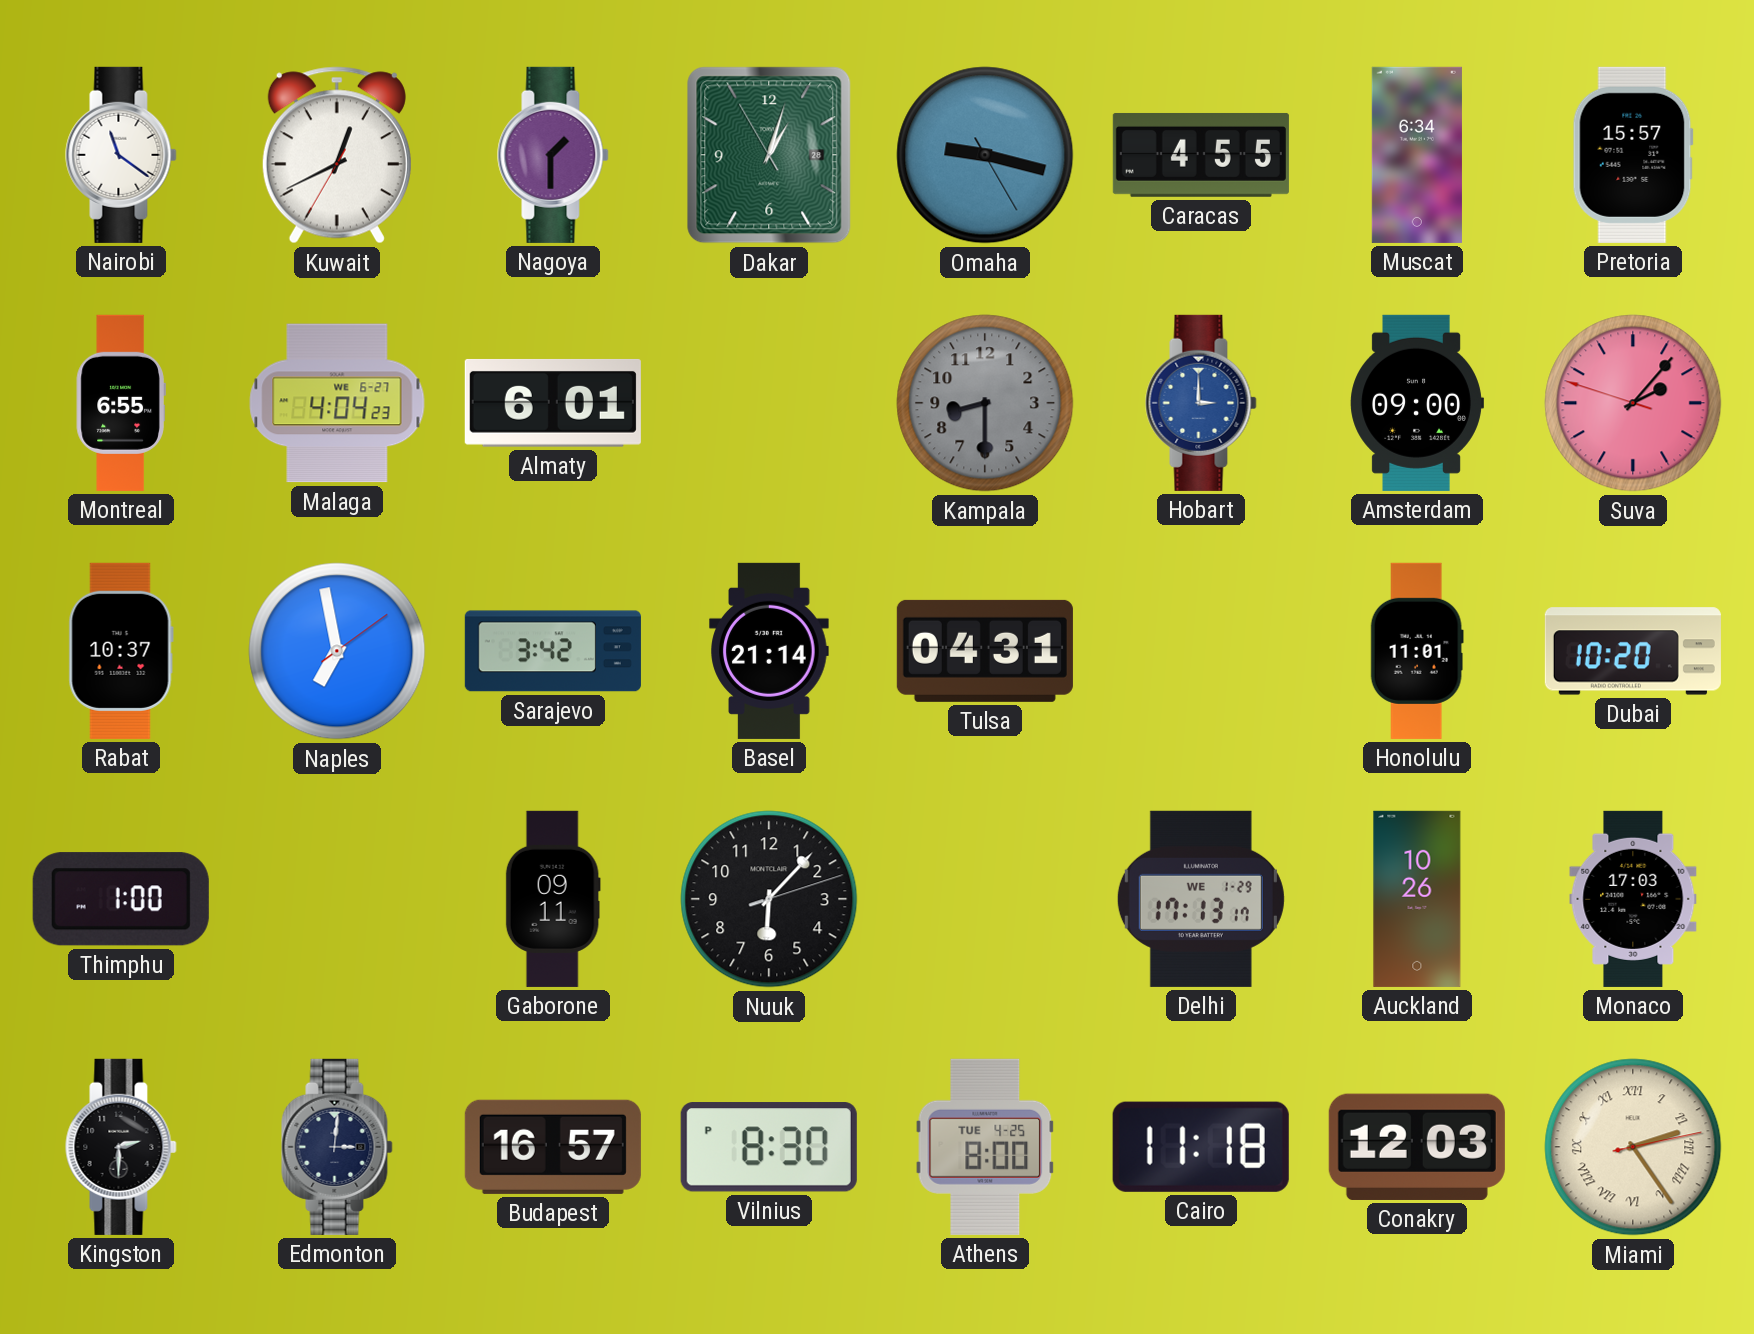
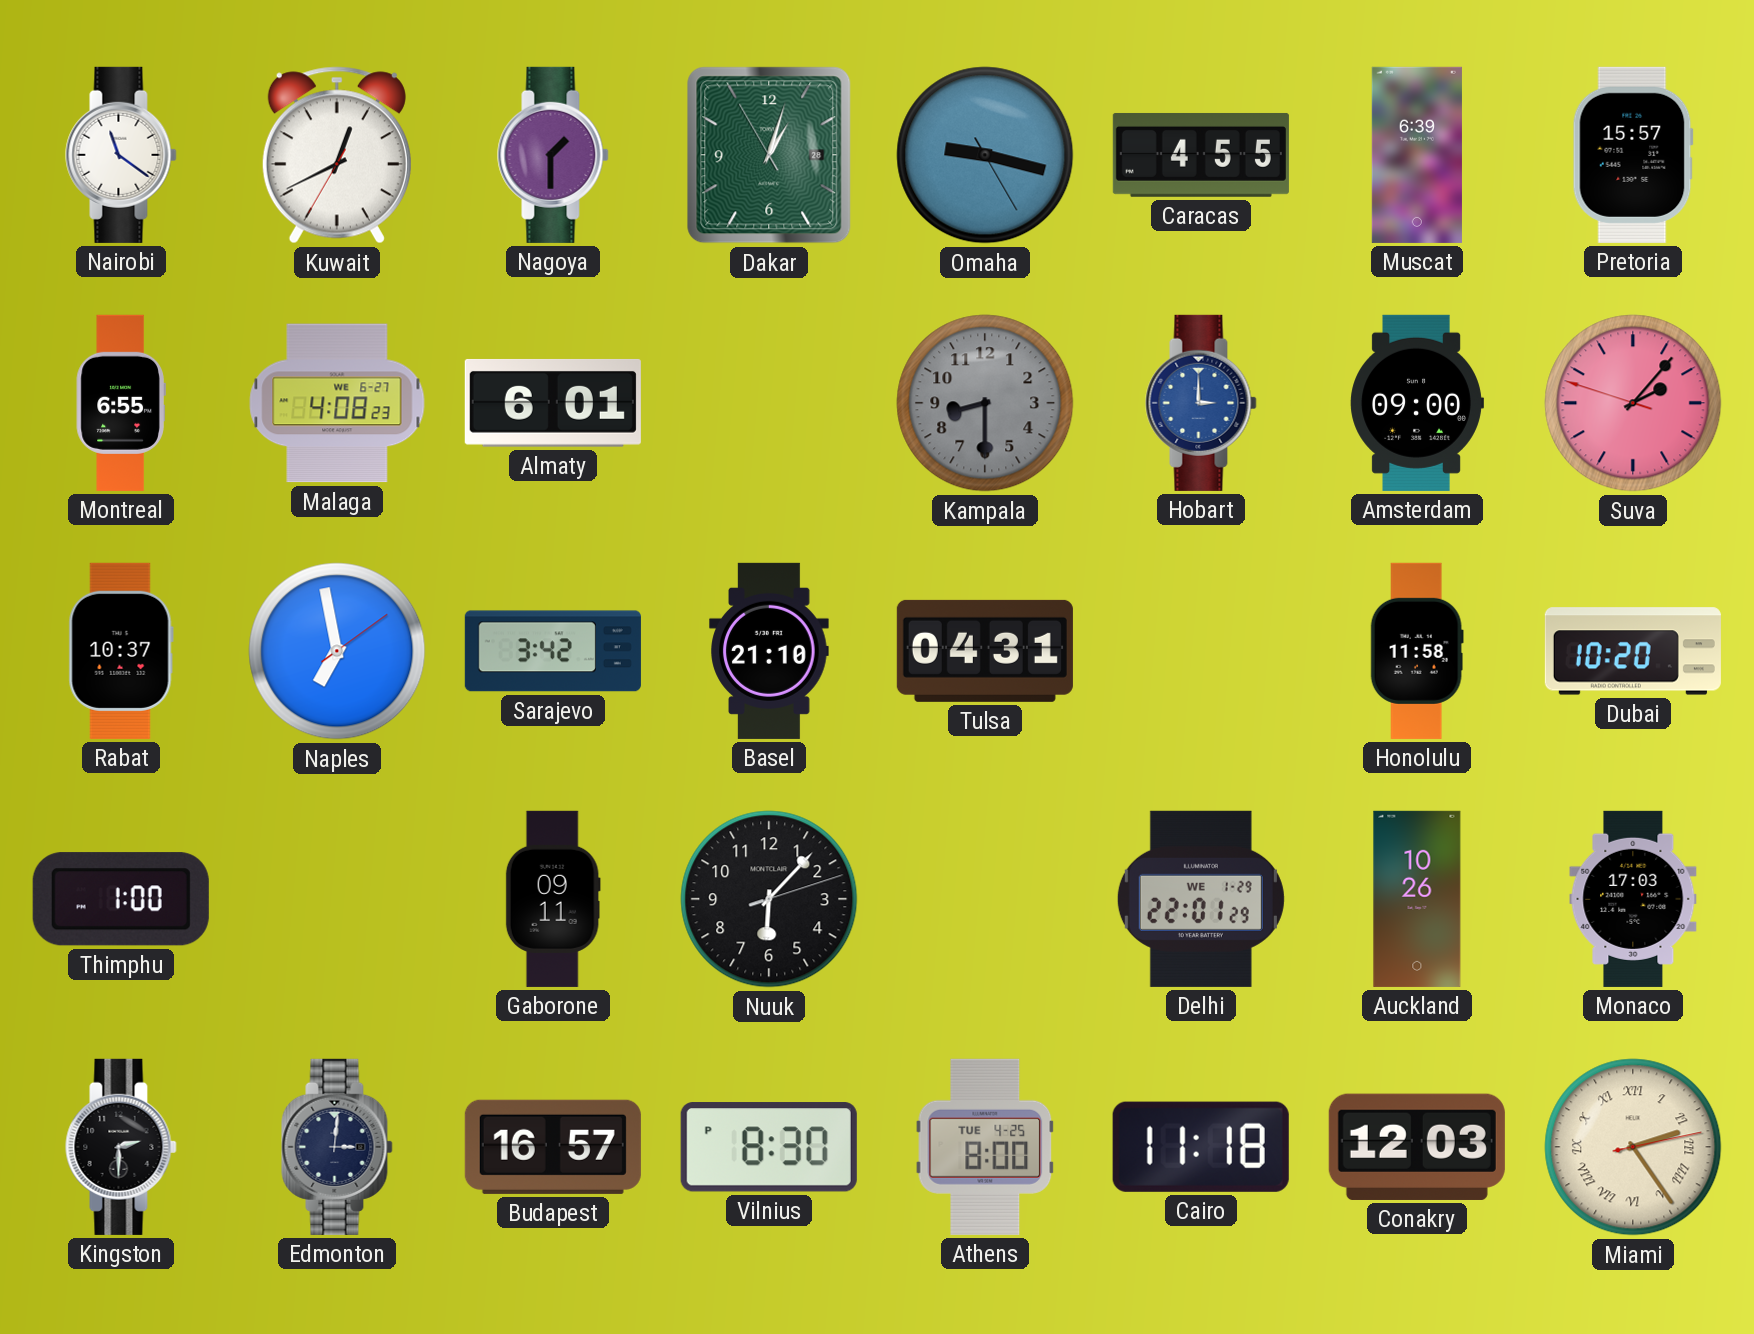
Muscat: 6:34 -> 6:39
Malaga: 4:04 -> 4:08
Basel: 21:14 -> 21:10
Honolulu: 11:01 -> 11:58
Delhi: 17:13 -> 22:01
